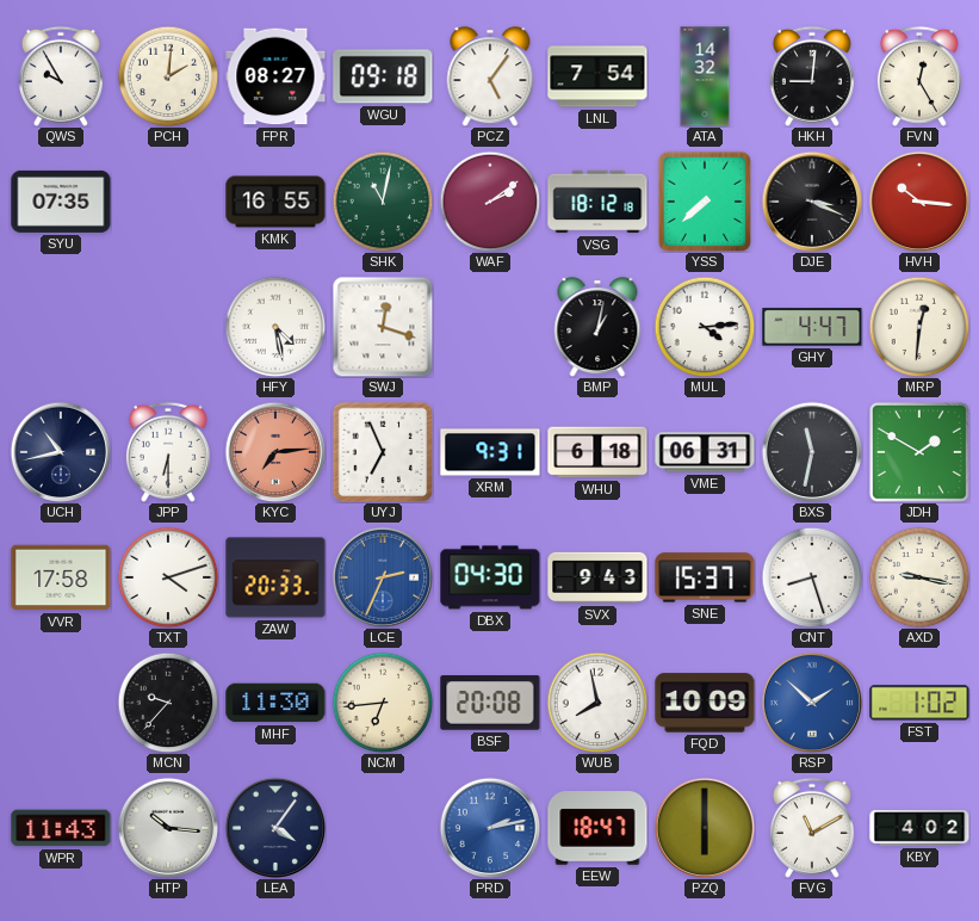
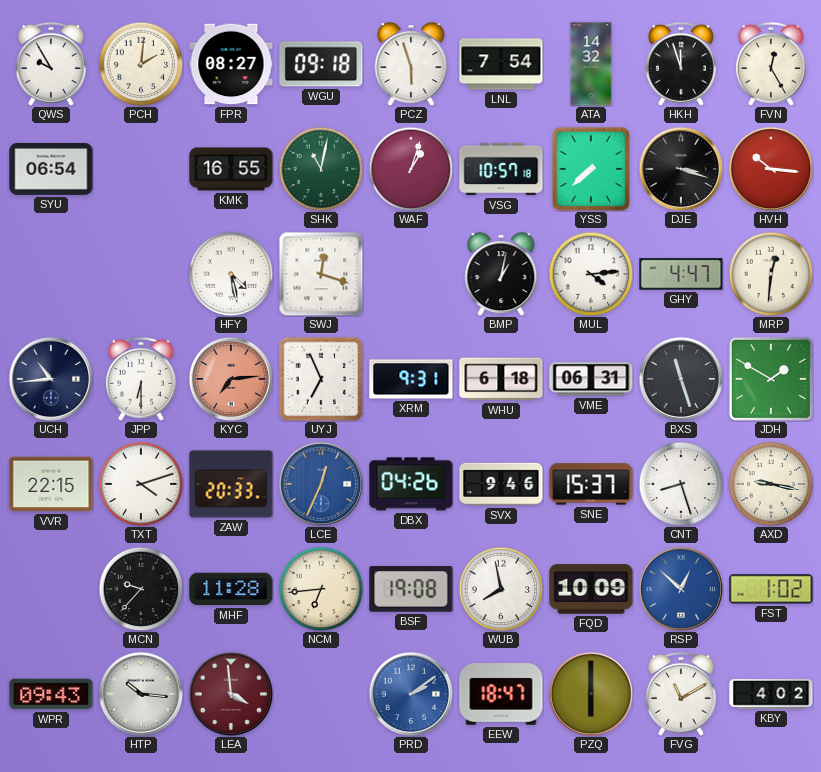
PCZ: 5:06 -> 5:57
HKH: 9:01 -> 11:57
SYU: 07:35 -> 06:54
WAF: 2:09 -> 1:03
VSG: 18:12 -> 10:57
DJE: 3:19 -> 3:18
UCH: 10:43 -> 10:44
BXS: 11:32 -> 11:27
VVR: 17:58 -> 22:15
LCE: 2:34 -> 12:34
DBX: 04:30 -> 04:26
SVX: 9:43 -> 9:46
MHF: 11:30 -> 11:28
BSF: 20:08 -> 19:08
RSP: 1:52 -> 12:52
WPR: 11:43 -> 09:43
LEA: 4:06 -> 3:59
LEA dial: navy -> burgundy
PRD: 2:13 -> 2:09
